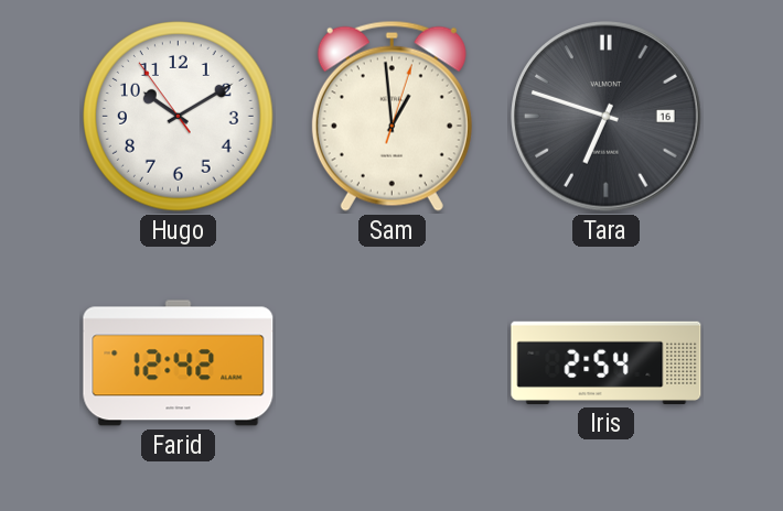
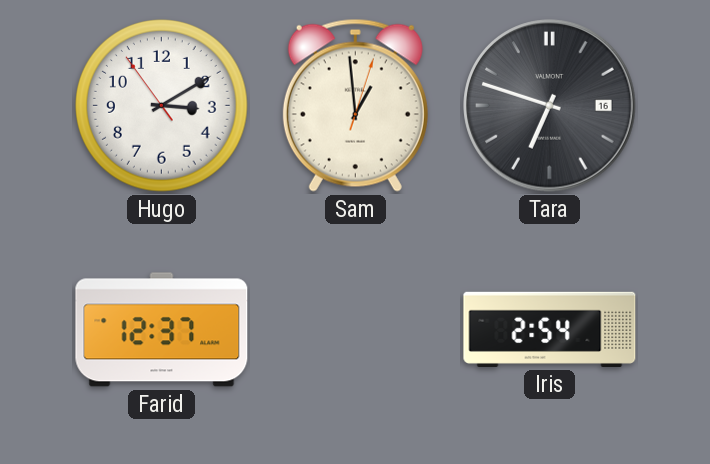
Hugo: 10:09 -> 3:09
Farid: 12:42 -> 12:37
